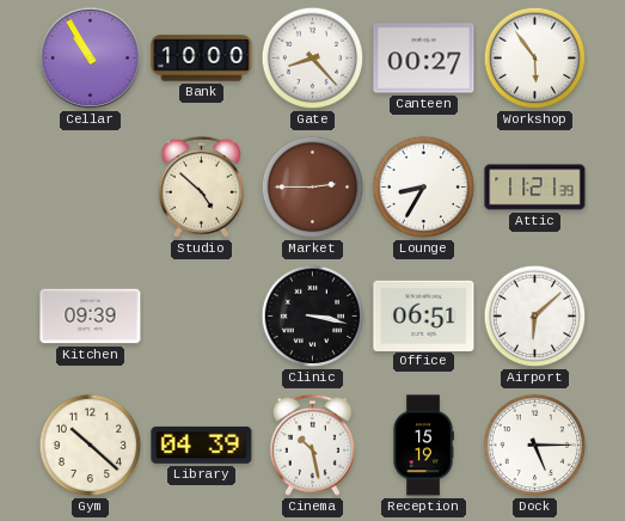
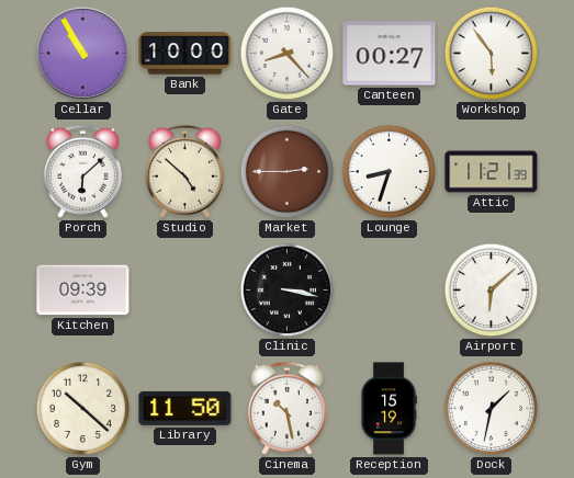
Porch: none -> 6:08
Lounge: 8:35 -> 8:33
Office: 06:51 -> none
Library: 04:39 -> 11:50
Dock: 5:15 -> 1:32
